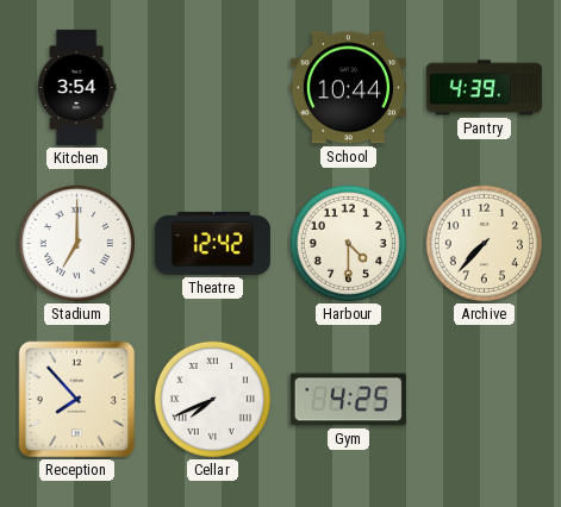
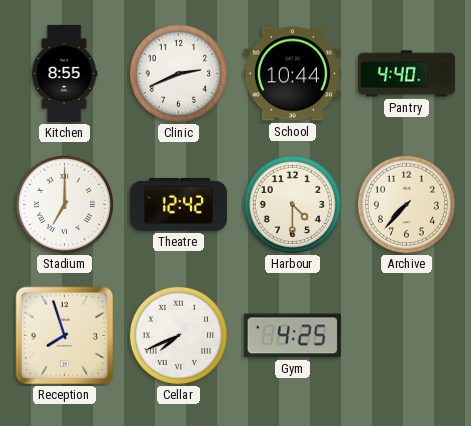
Kitchen: 3:54 -> 8:55
Clinic: none -> 2:41
Pantry: 4:39 -> 4:40
Reception: 7:53 -> 7:57
